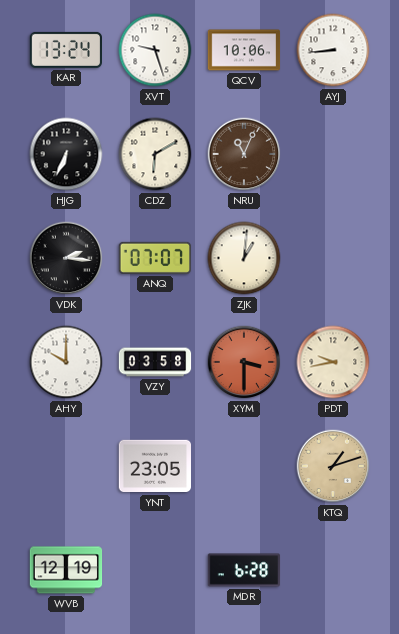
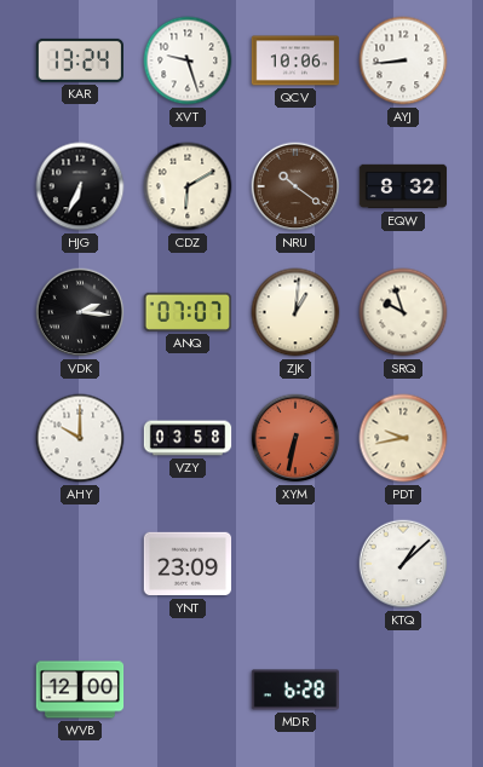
NRU: 11:04 -> 10:21
EQW: none -> 8:32
SRQ: none -> 9:57
XYM: 3:30 -> 6:32
YNT: 23:05 -> 23:09
KTQ: 1:12 -> 1:08
KTQ dial: champagne -> white
WVB: 12:19 -> 12:00
